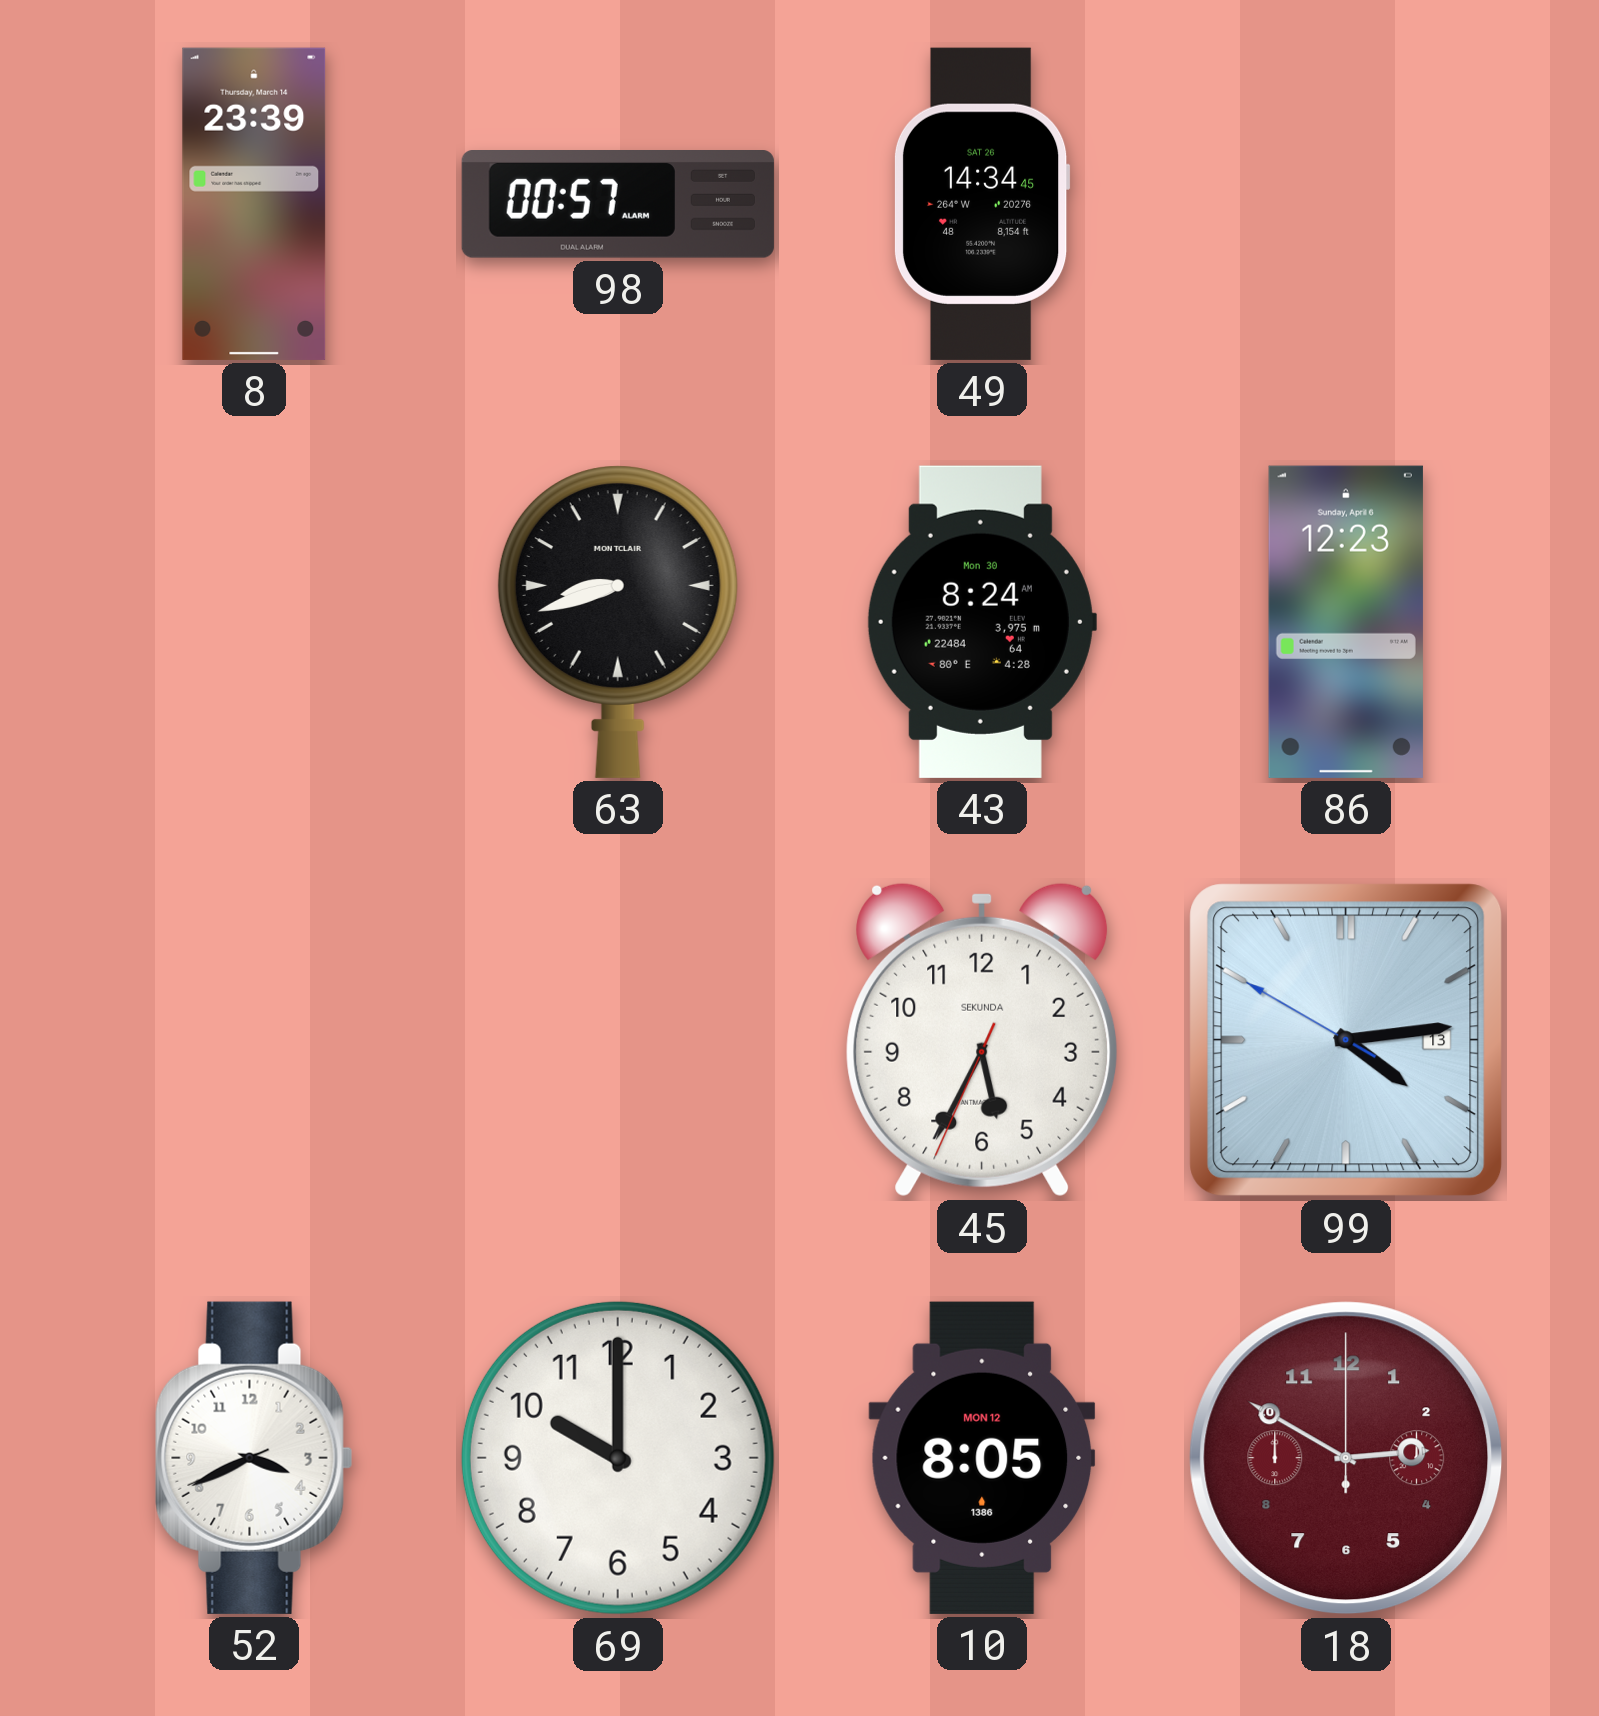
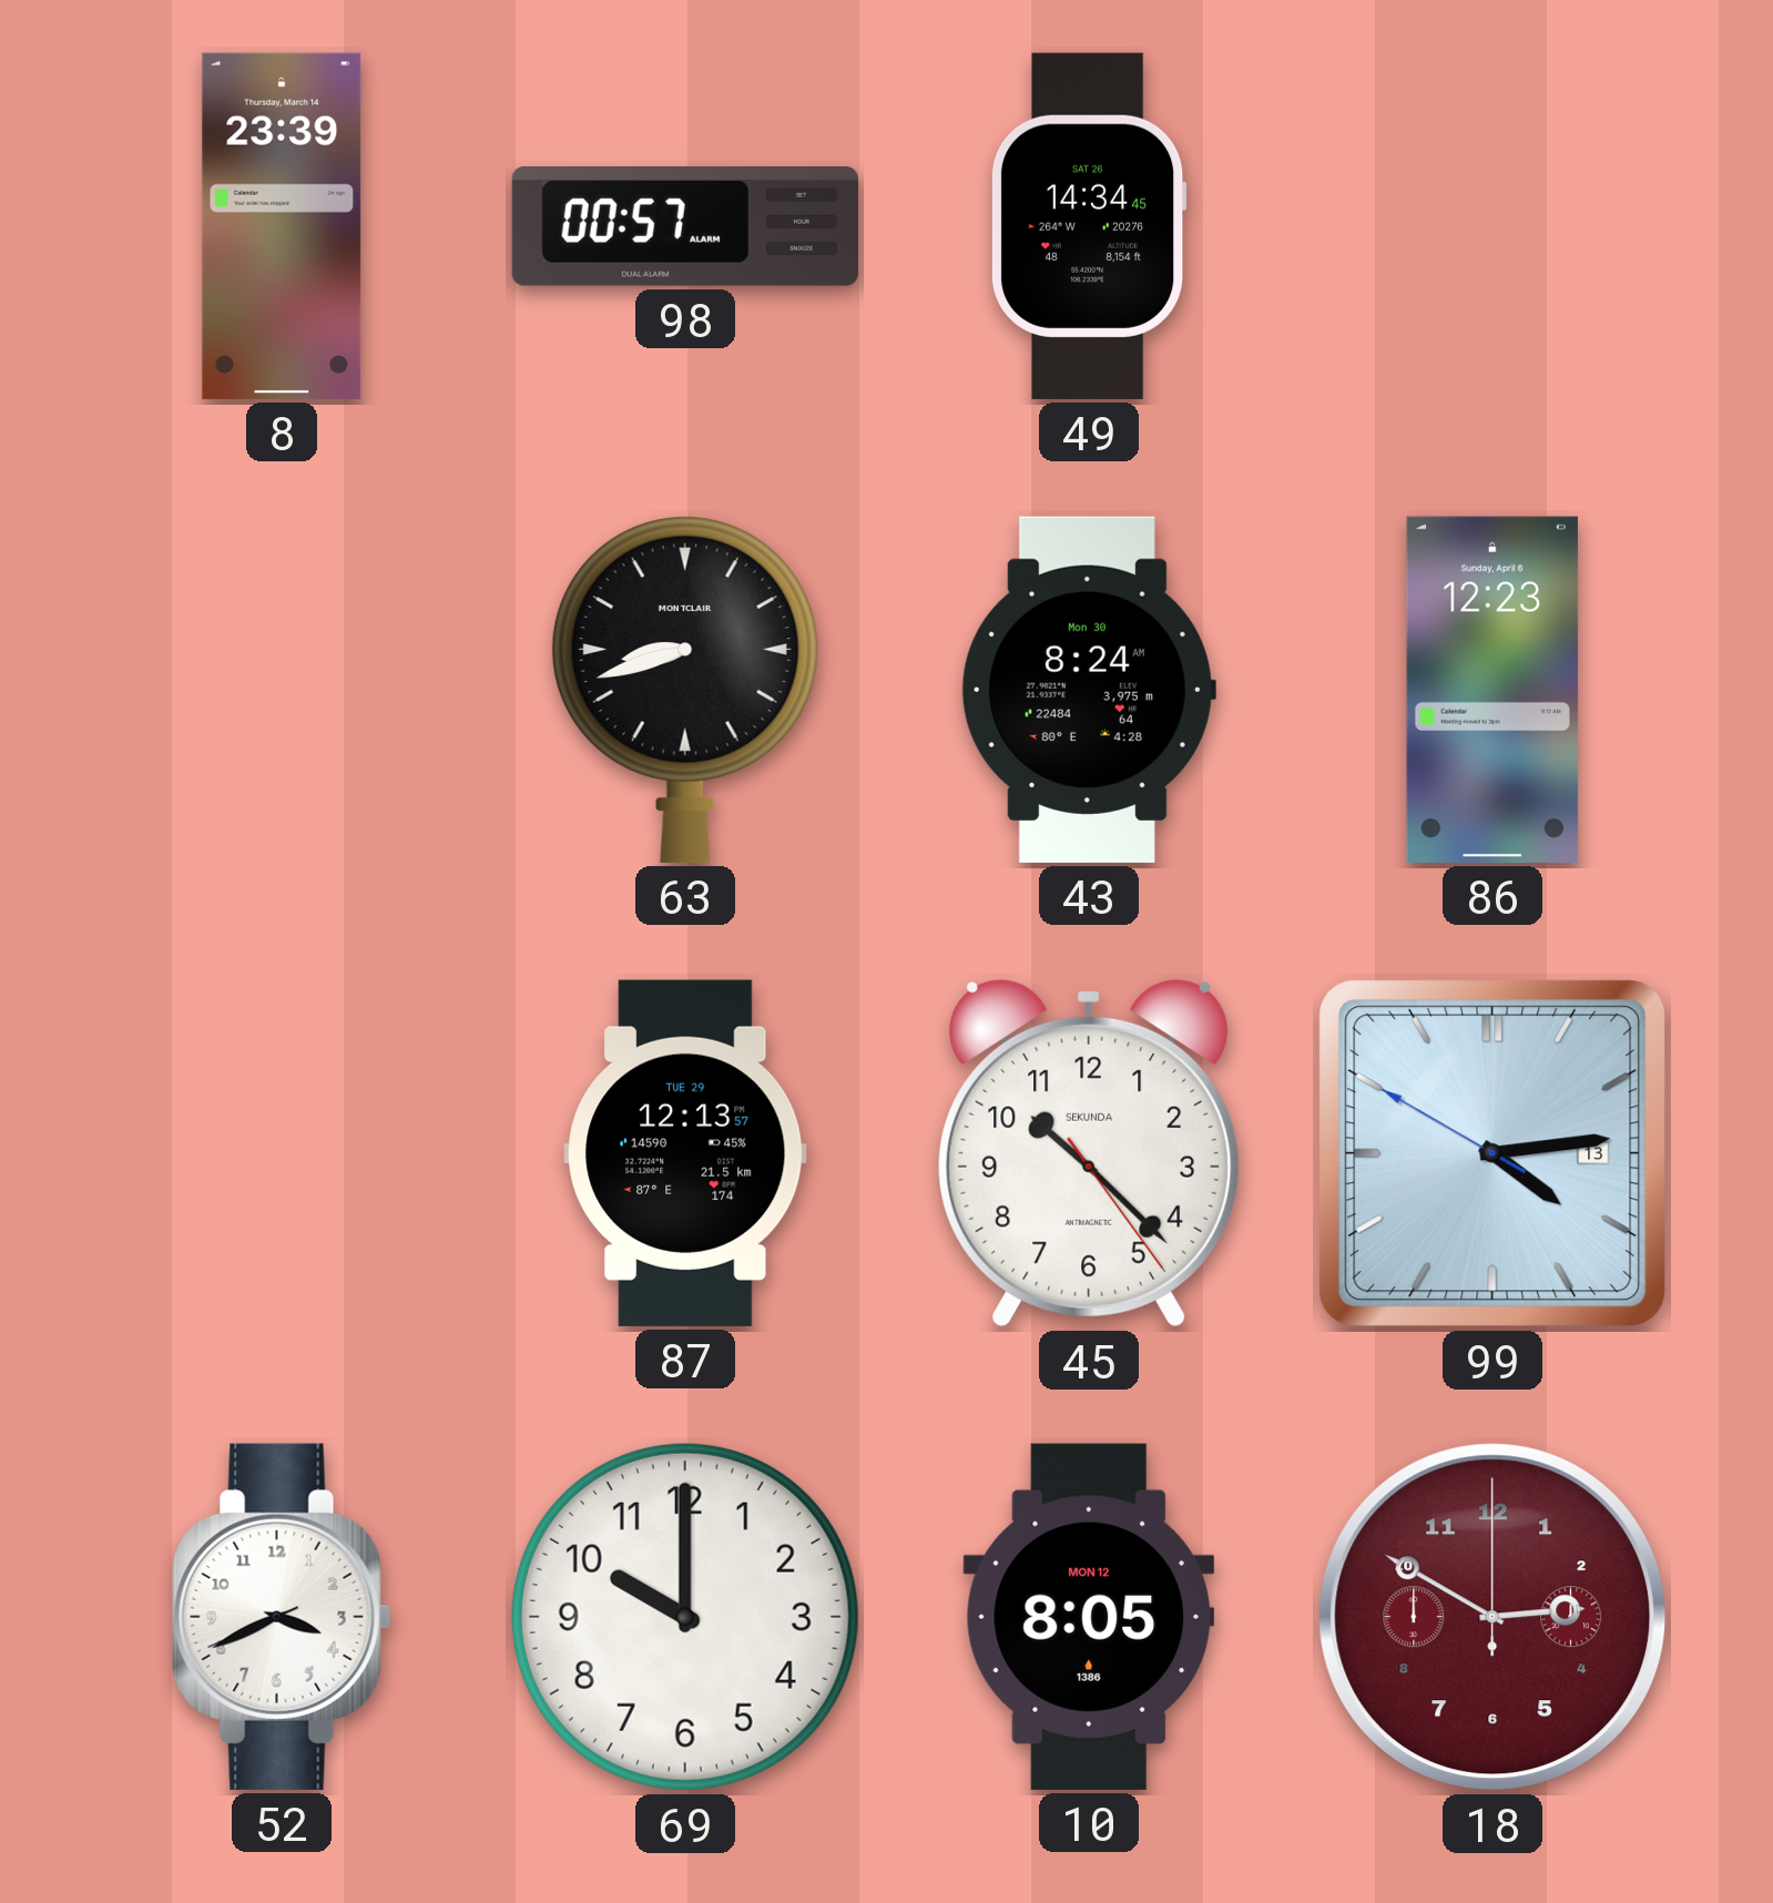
87: none -> 12:13
45: 5:34 -> 10:22
